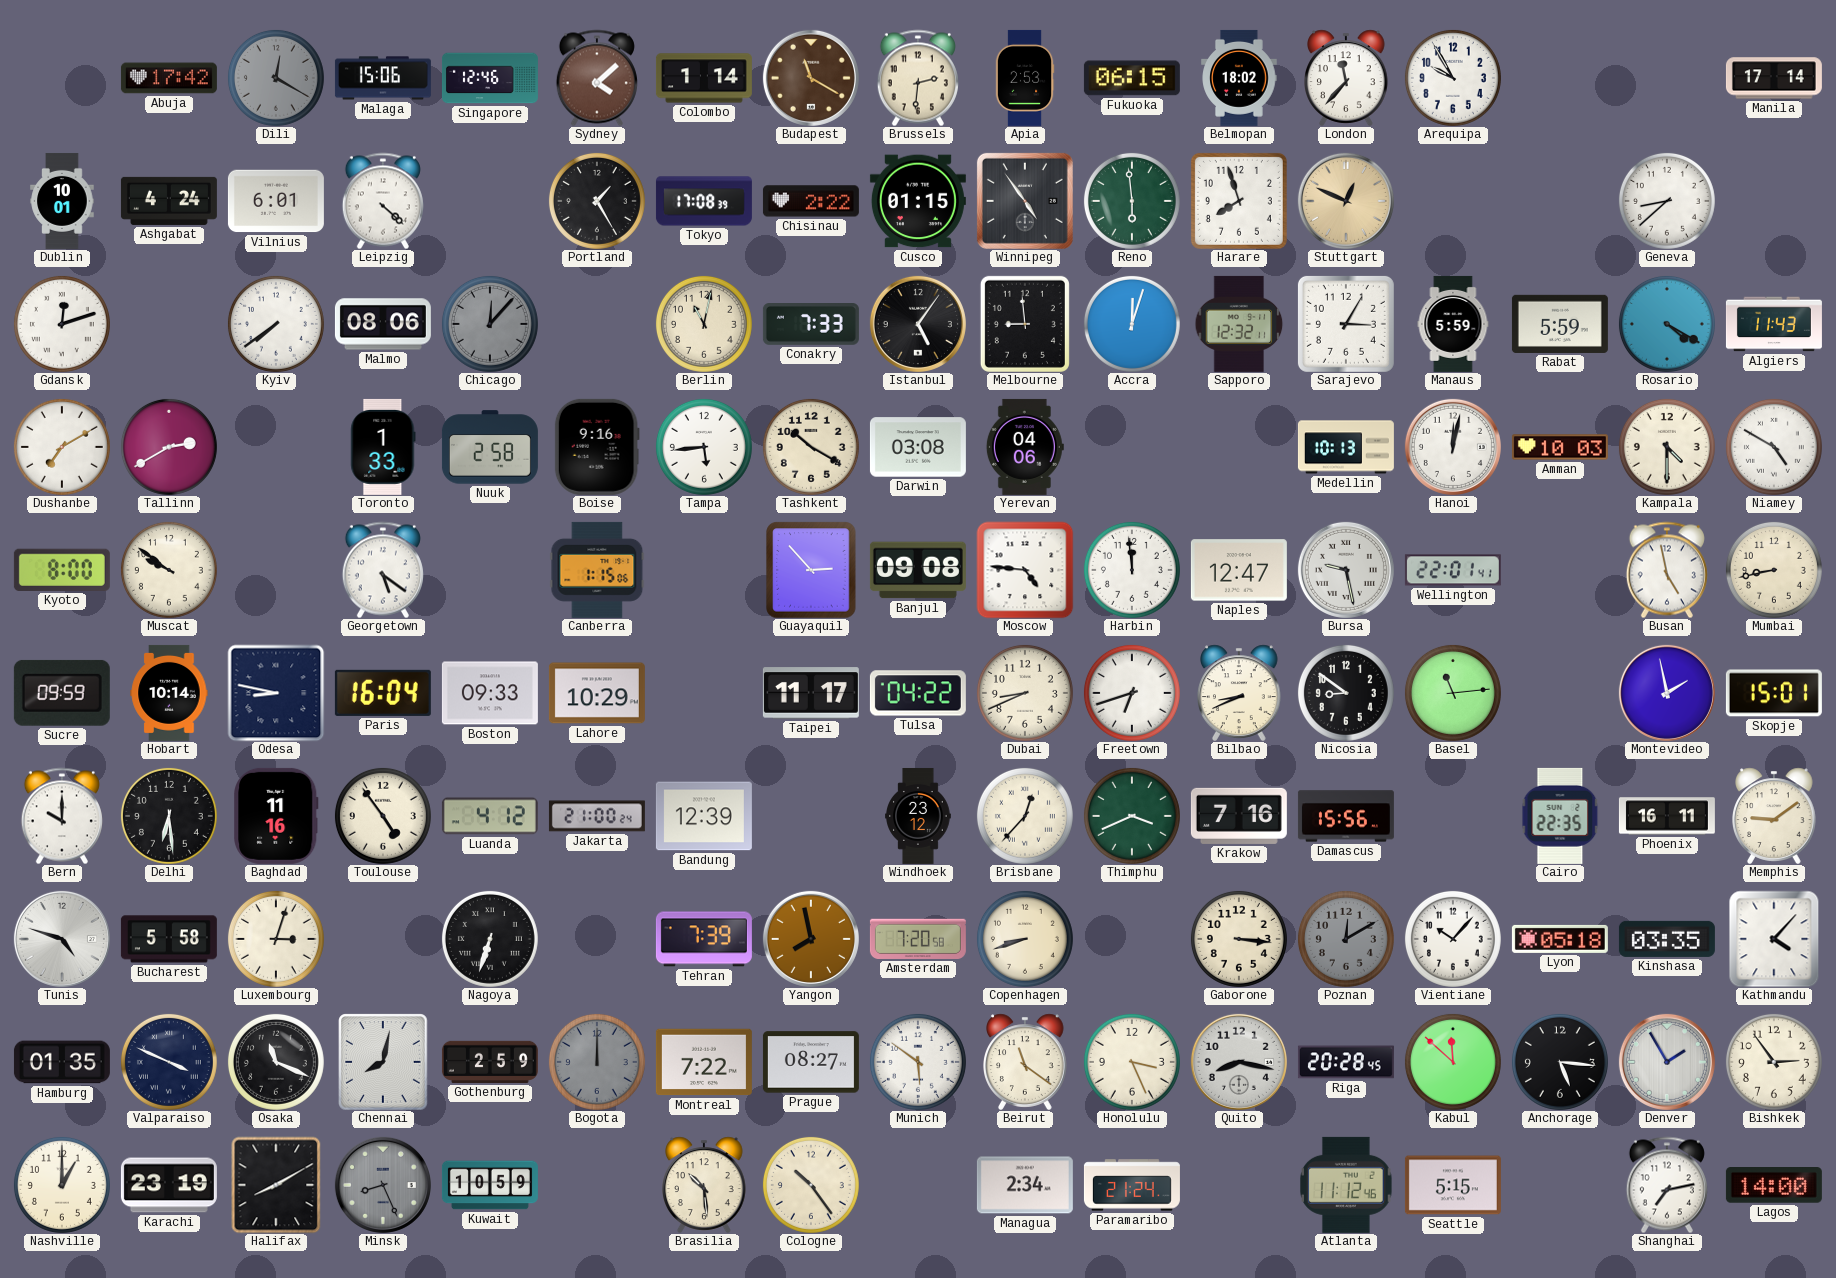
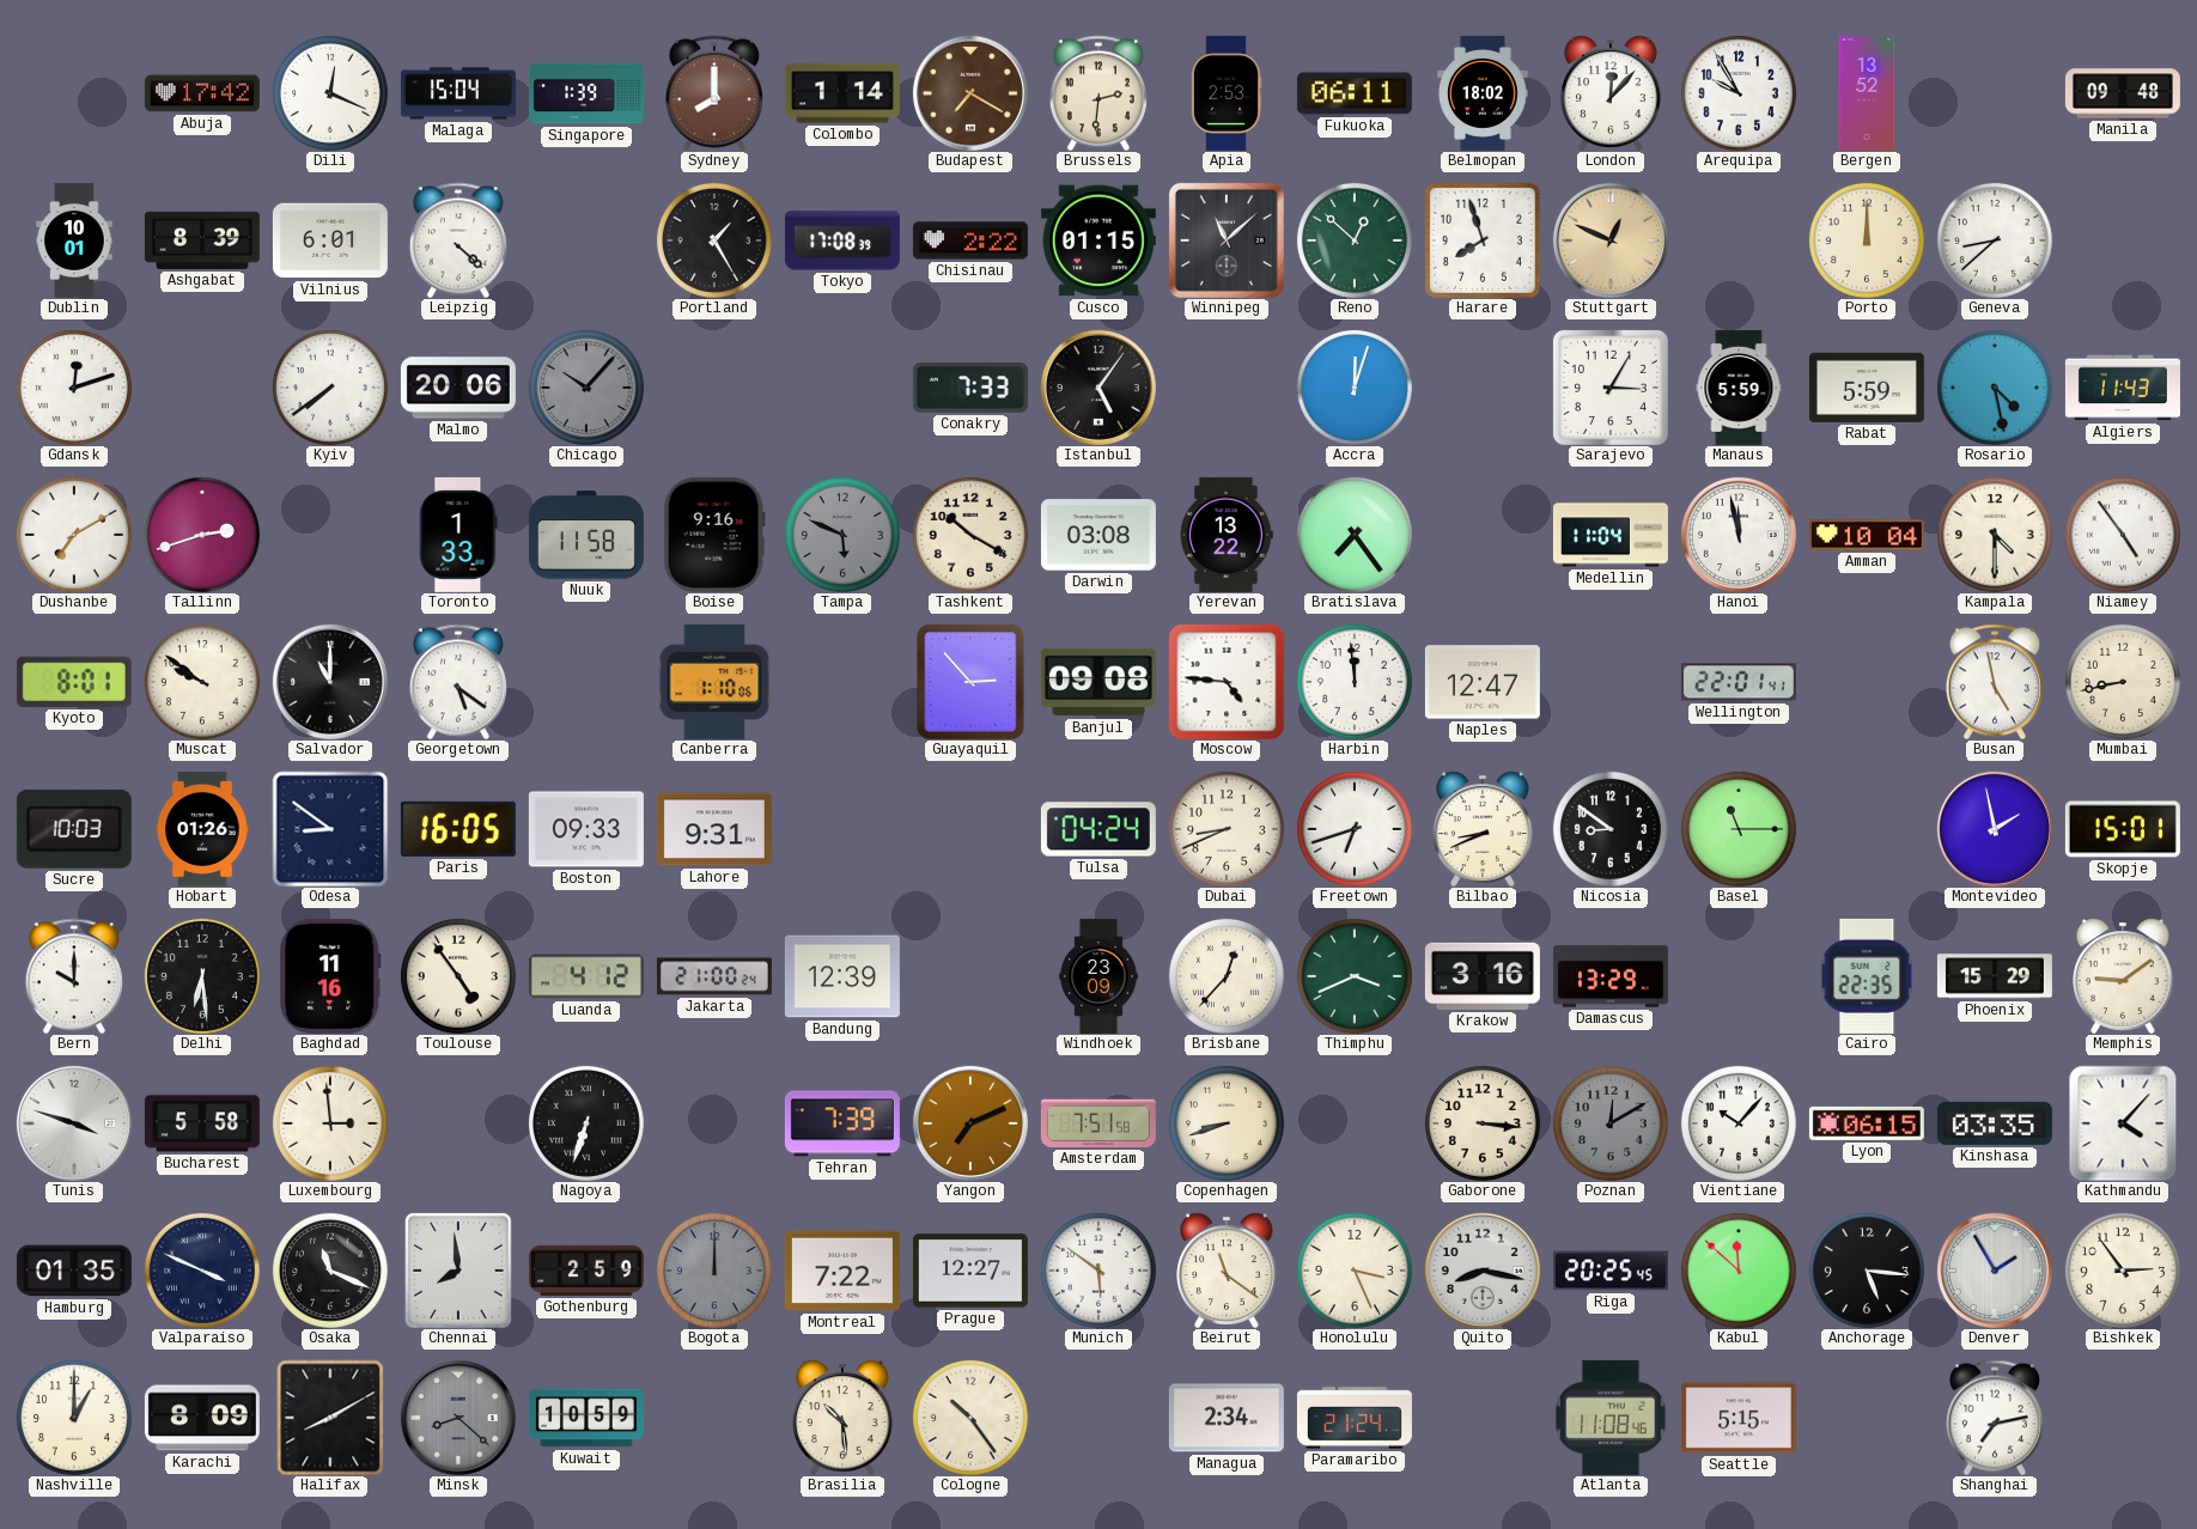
Dili: 12:20 -> 12:19
Dili dial: grey -> white
Malaga: 15:06 -> 15:04
Singapore: 12:46 -> 1:39
Sydney: 4:08 -> 8:00
Budapest: 11:20 -> 7:20
Fukuoka: 06:15 -> 06:11
London: 11:37 -> 12:07
Bergen: none -> 13:52
Manila: 17:14 -> 09:48
Ashgabat: 4:24 -> 8:39
Winnipeg: 4:54 -> 11:08
Reno: 5:59 -> 12:52
Porto: none -> 12:00
Malmo: 08:06 -> 20:06
Chicago: 12:07 -> 10:07
Berlin: 11:02 -> none
Melbourne: 8:59 -> none
Sapporo: 12:32 -> none
Rosario: 4:20 -> 4:28
Tallinn: 2:40 -> 2:42
Nuuk: 2:58 -> 11:58
Tampa: 5:44 -> 5:49
Tampa dial: white -> grey
Yerevan: 04:06 -> 13:22
Bratislava: none -> 7:24
Medellin: 10:13 -> 11:04
Hanoi: 12:02 -> 11:58
Amman: 10:03 -> 10:04
Niamey: 4:50 -> 4:54
Kyoto: 8:00 -> 8:01
Salvador: none -> 11:00
Canberra: 1:15 -> 1:10
Bursa: 9:28 -> none
Sucre: 09:59 -> 10:03
Hobart: 10:14 -> 01:26
Odesa: 8:47 -> 8:51
Paris: 16:04 -> 16:05
Lahore: 10:29 -> 9:31
Taipei: 11:17 -> none
Tulsa: 04:22 -> 04:24
Basel: 11:14 -> 11:15
Windhoek: 23:12 -> 23:09
Krakow: 7:16 -> 3:16
Damascus: 15:56 -> 13:29
Phoenix: 16:11 -> 15:29
Tunis: 4:48 -> 3:48
Luxembourg: 3:03 -> 2:59
Yangon: 7:58 -> 7:11
Amsterdam: 7:20 -> 7:51
Lyon: 05:18 -> 06:15
Chennai: 8:02 -> 7:59
Prague: 08:27 -> 12:27
Riga: 20:28 -> 20:25
Karachi: 23:19 -> 8:09
Minsk: 8:26 -> 8:22
Atlanta: 11:12 -> 11:08
Lagos: 14:00 -> none
